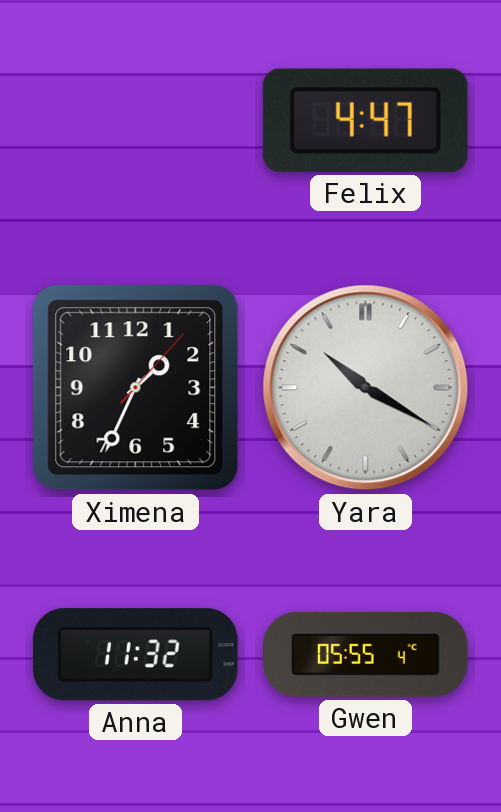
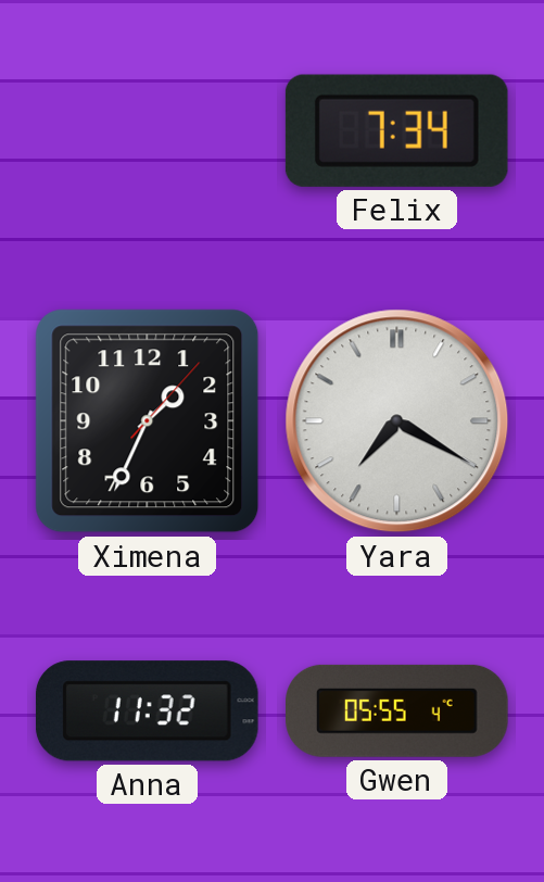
Felix: 4:47 -> 7:34
Yara: 10:20 -> 7:20
